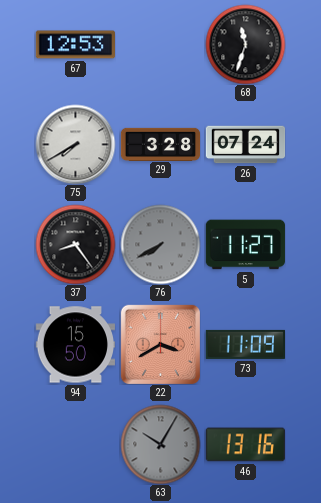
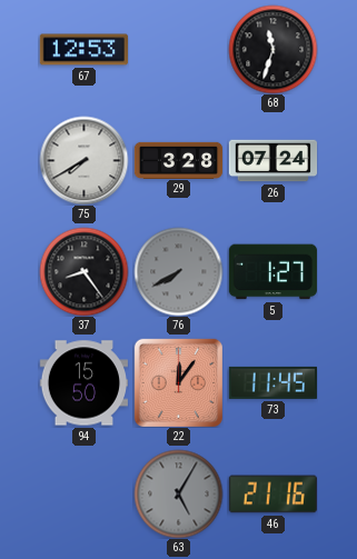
5: 11:27 -> 1:27
22: 3:40 -> 12:06
73: 11:09 -> 11:45
63: 10:05 -> 5:05
46: 13:16 -> 21:16
